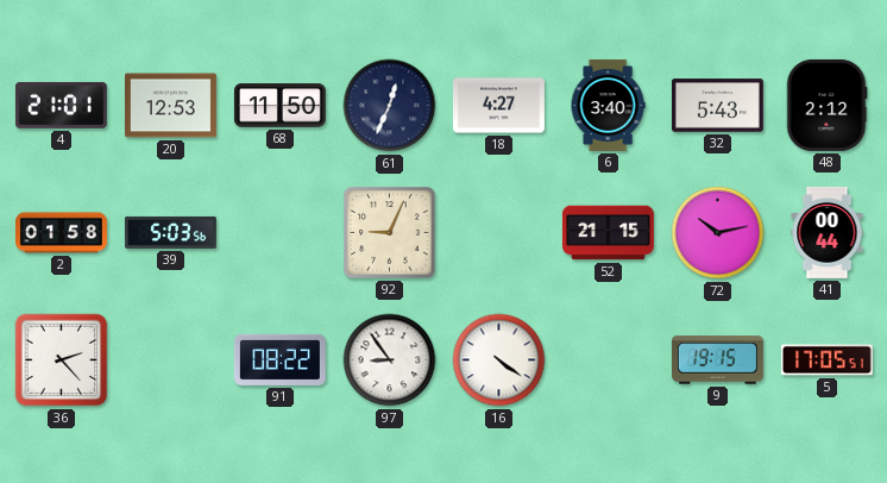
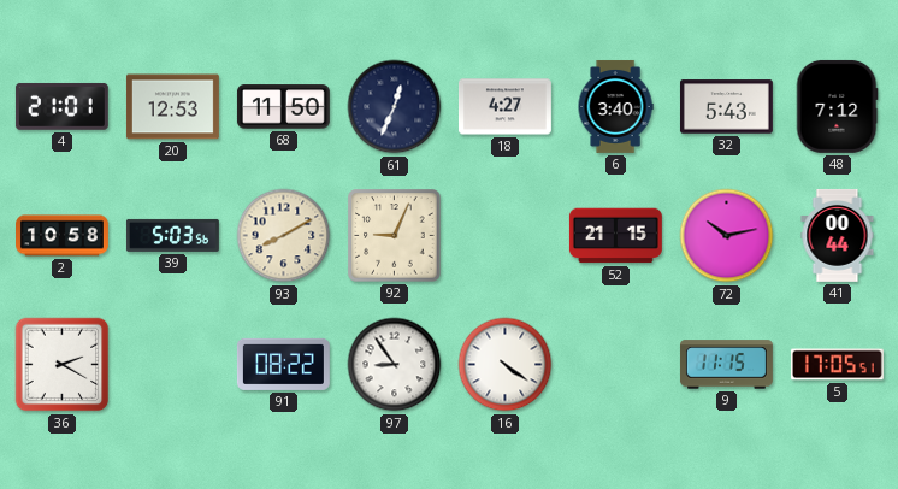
48: 2:12 -> 7:12
2: 01:58 -> 10:58
93: none -> 8:10
36: 2:23 -> 2:20
9: 19:15 -> 11:15
